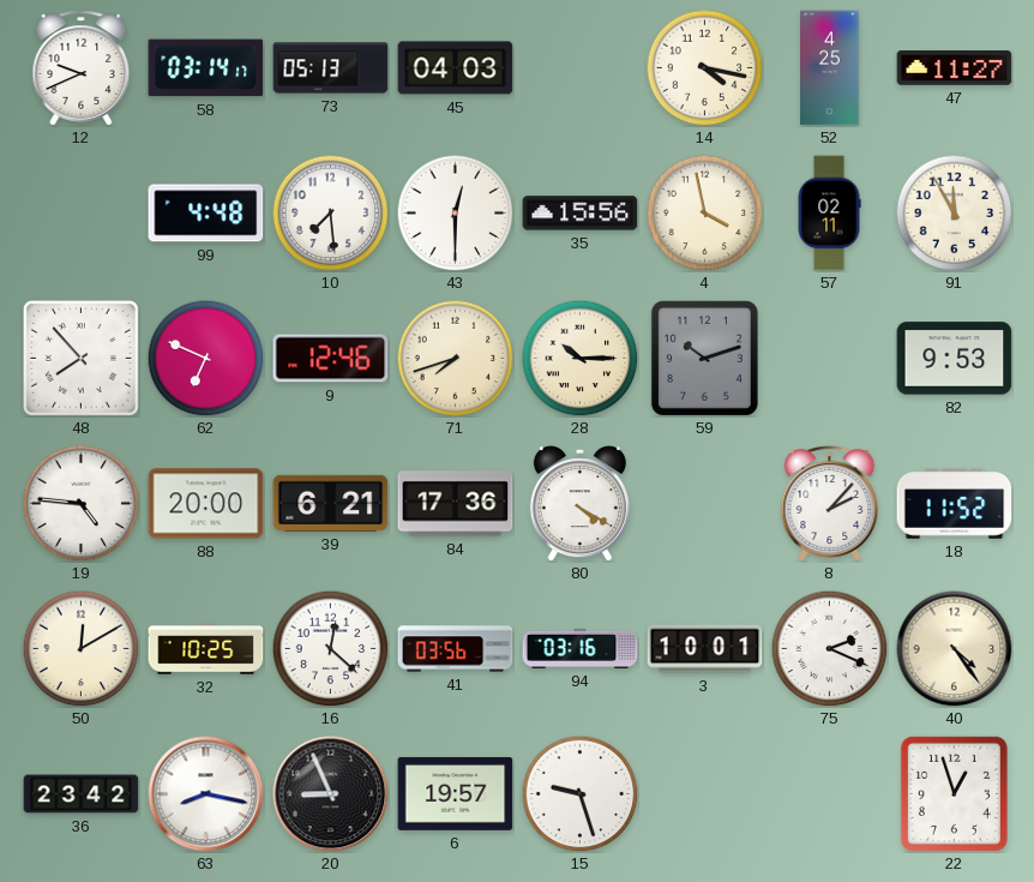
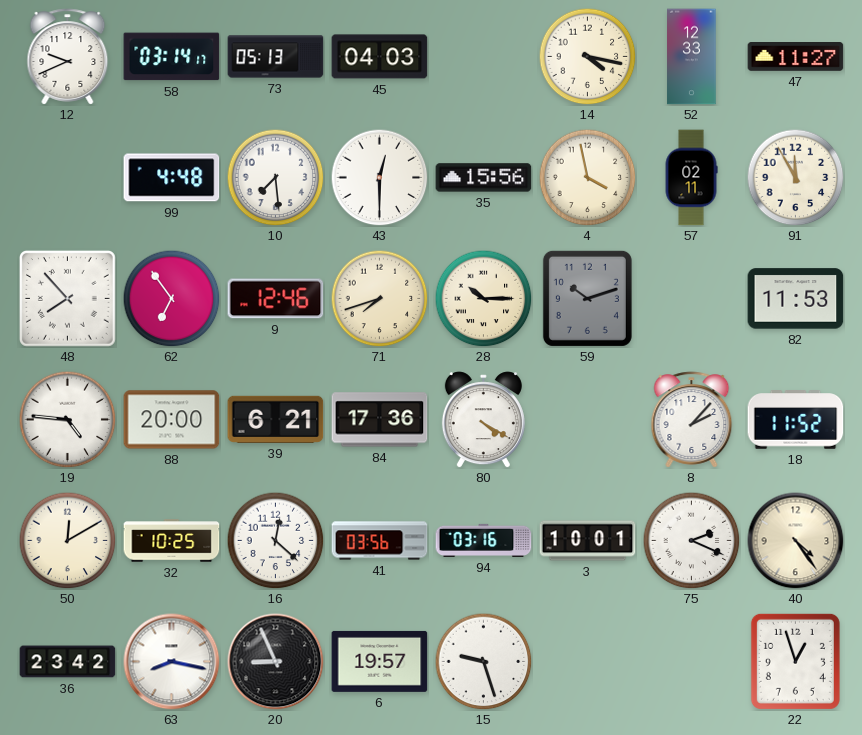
52: 4:25 -> 12:33
62: 6:49 -> 6:54
82: 9:53 -> 11:53
